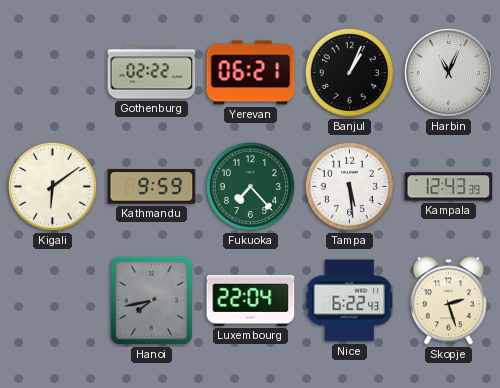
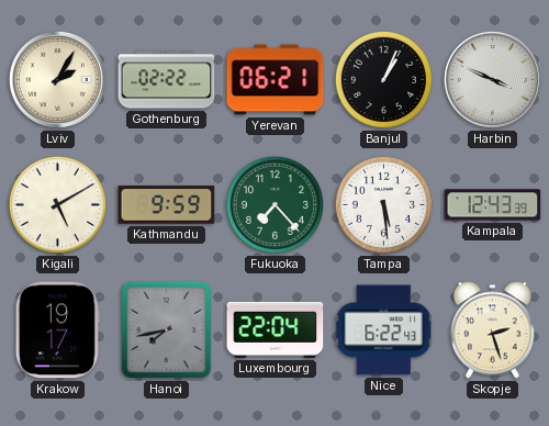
Lviv: none -> 2:05
Harbin: 11:04 -> 3:49
Kigali: 6:09 -> 5:10
Krakow: none -> 19:17
